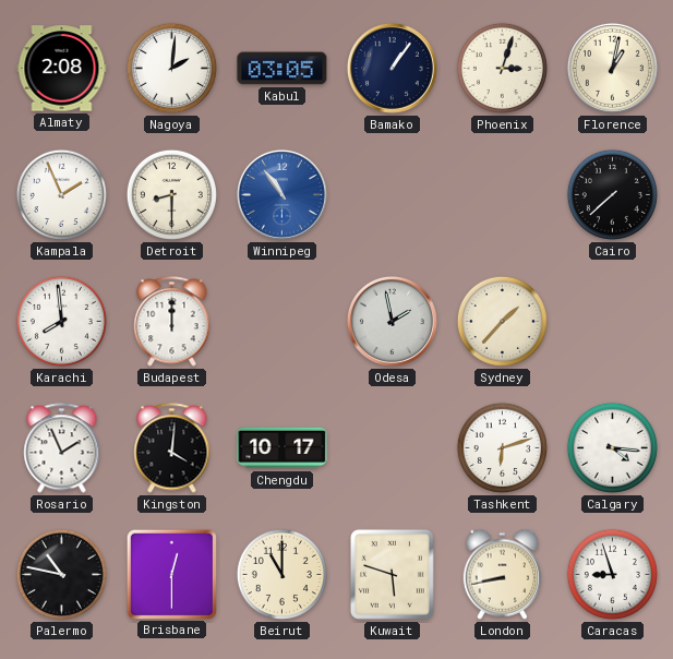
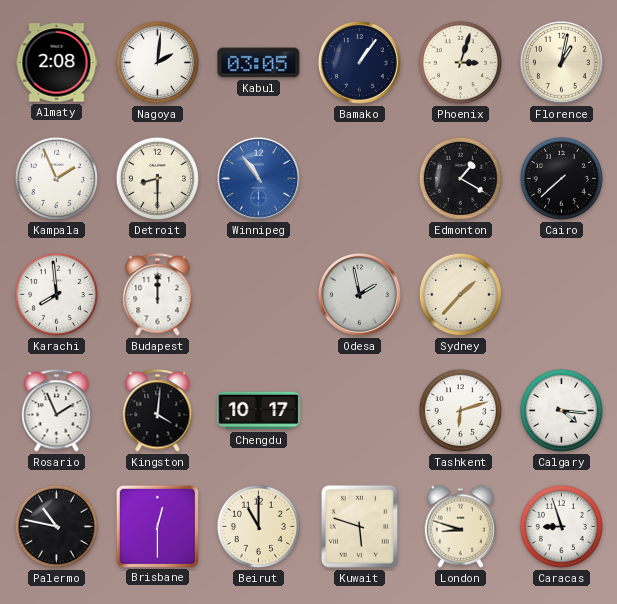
Edmonton: none -> 1:20
London: 8:43 -> 8:48
